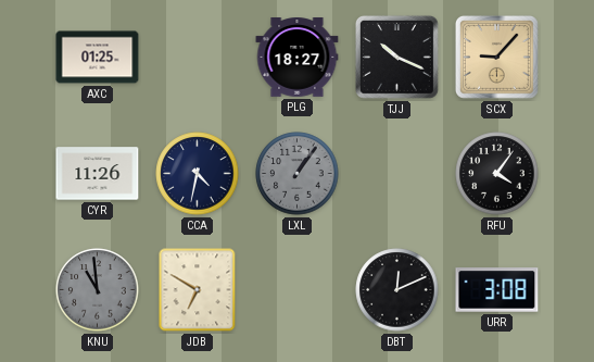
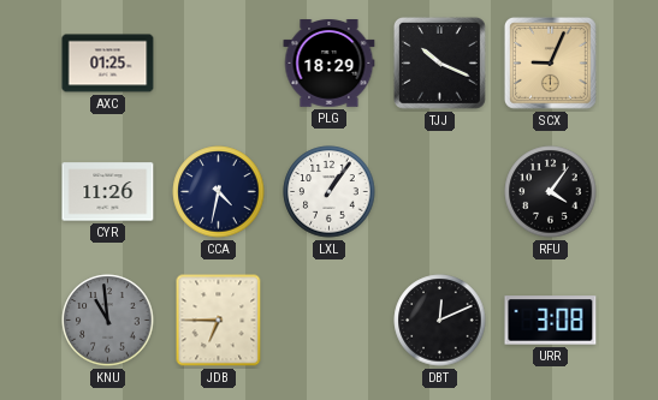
PLG: 18:27 -> 18:29
SCX: 9:07 -> 9:04
LXL dial: grey -> white
JDB: 6:50 -> 6:45
